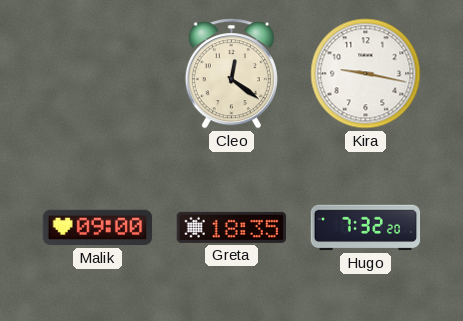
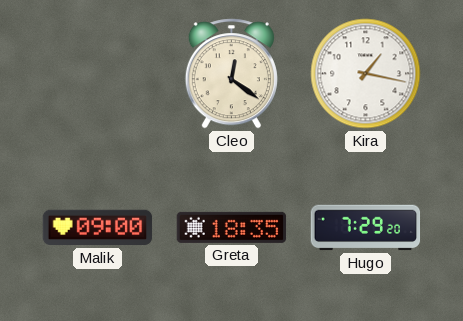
Kira: 9:17 -> 1:17
Hugo: 7:32 -> 7:29
